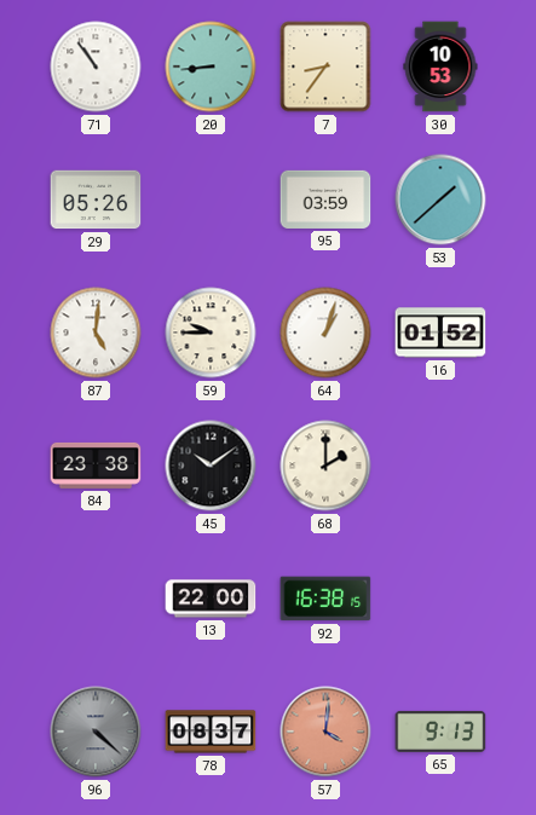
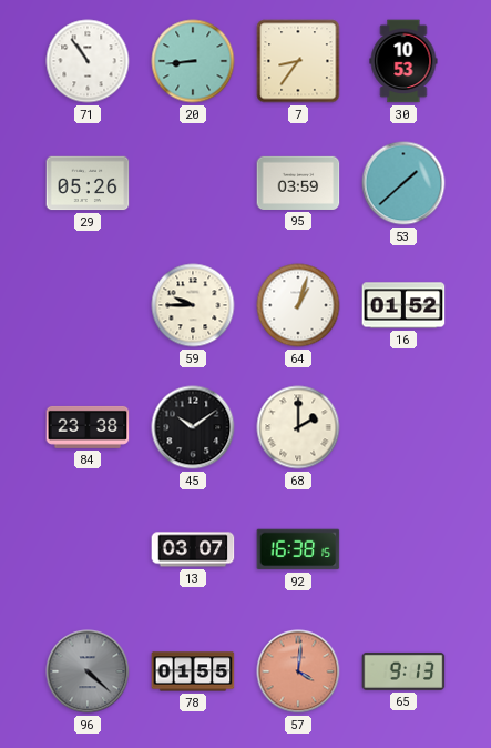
87: 5:01 -> none
13: 22:00 -> 03:07
78: 08:37 -> 01:55
